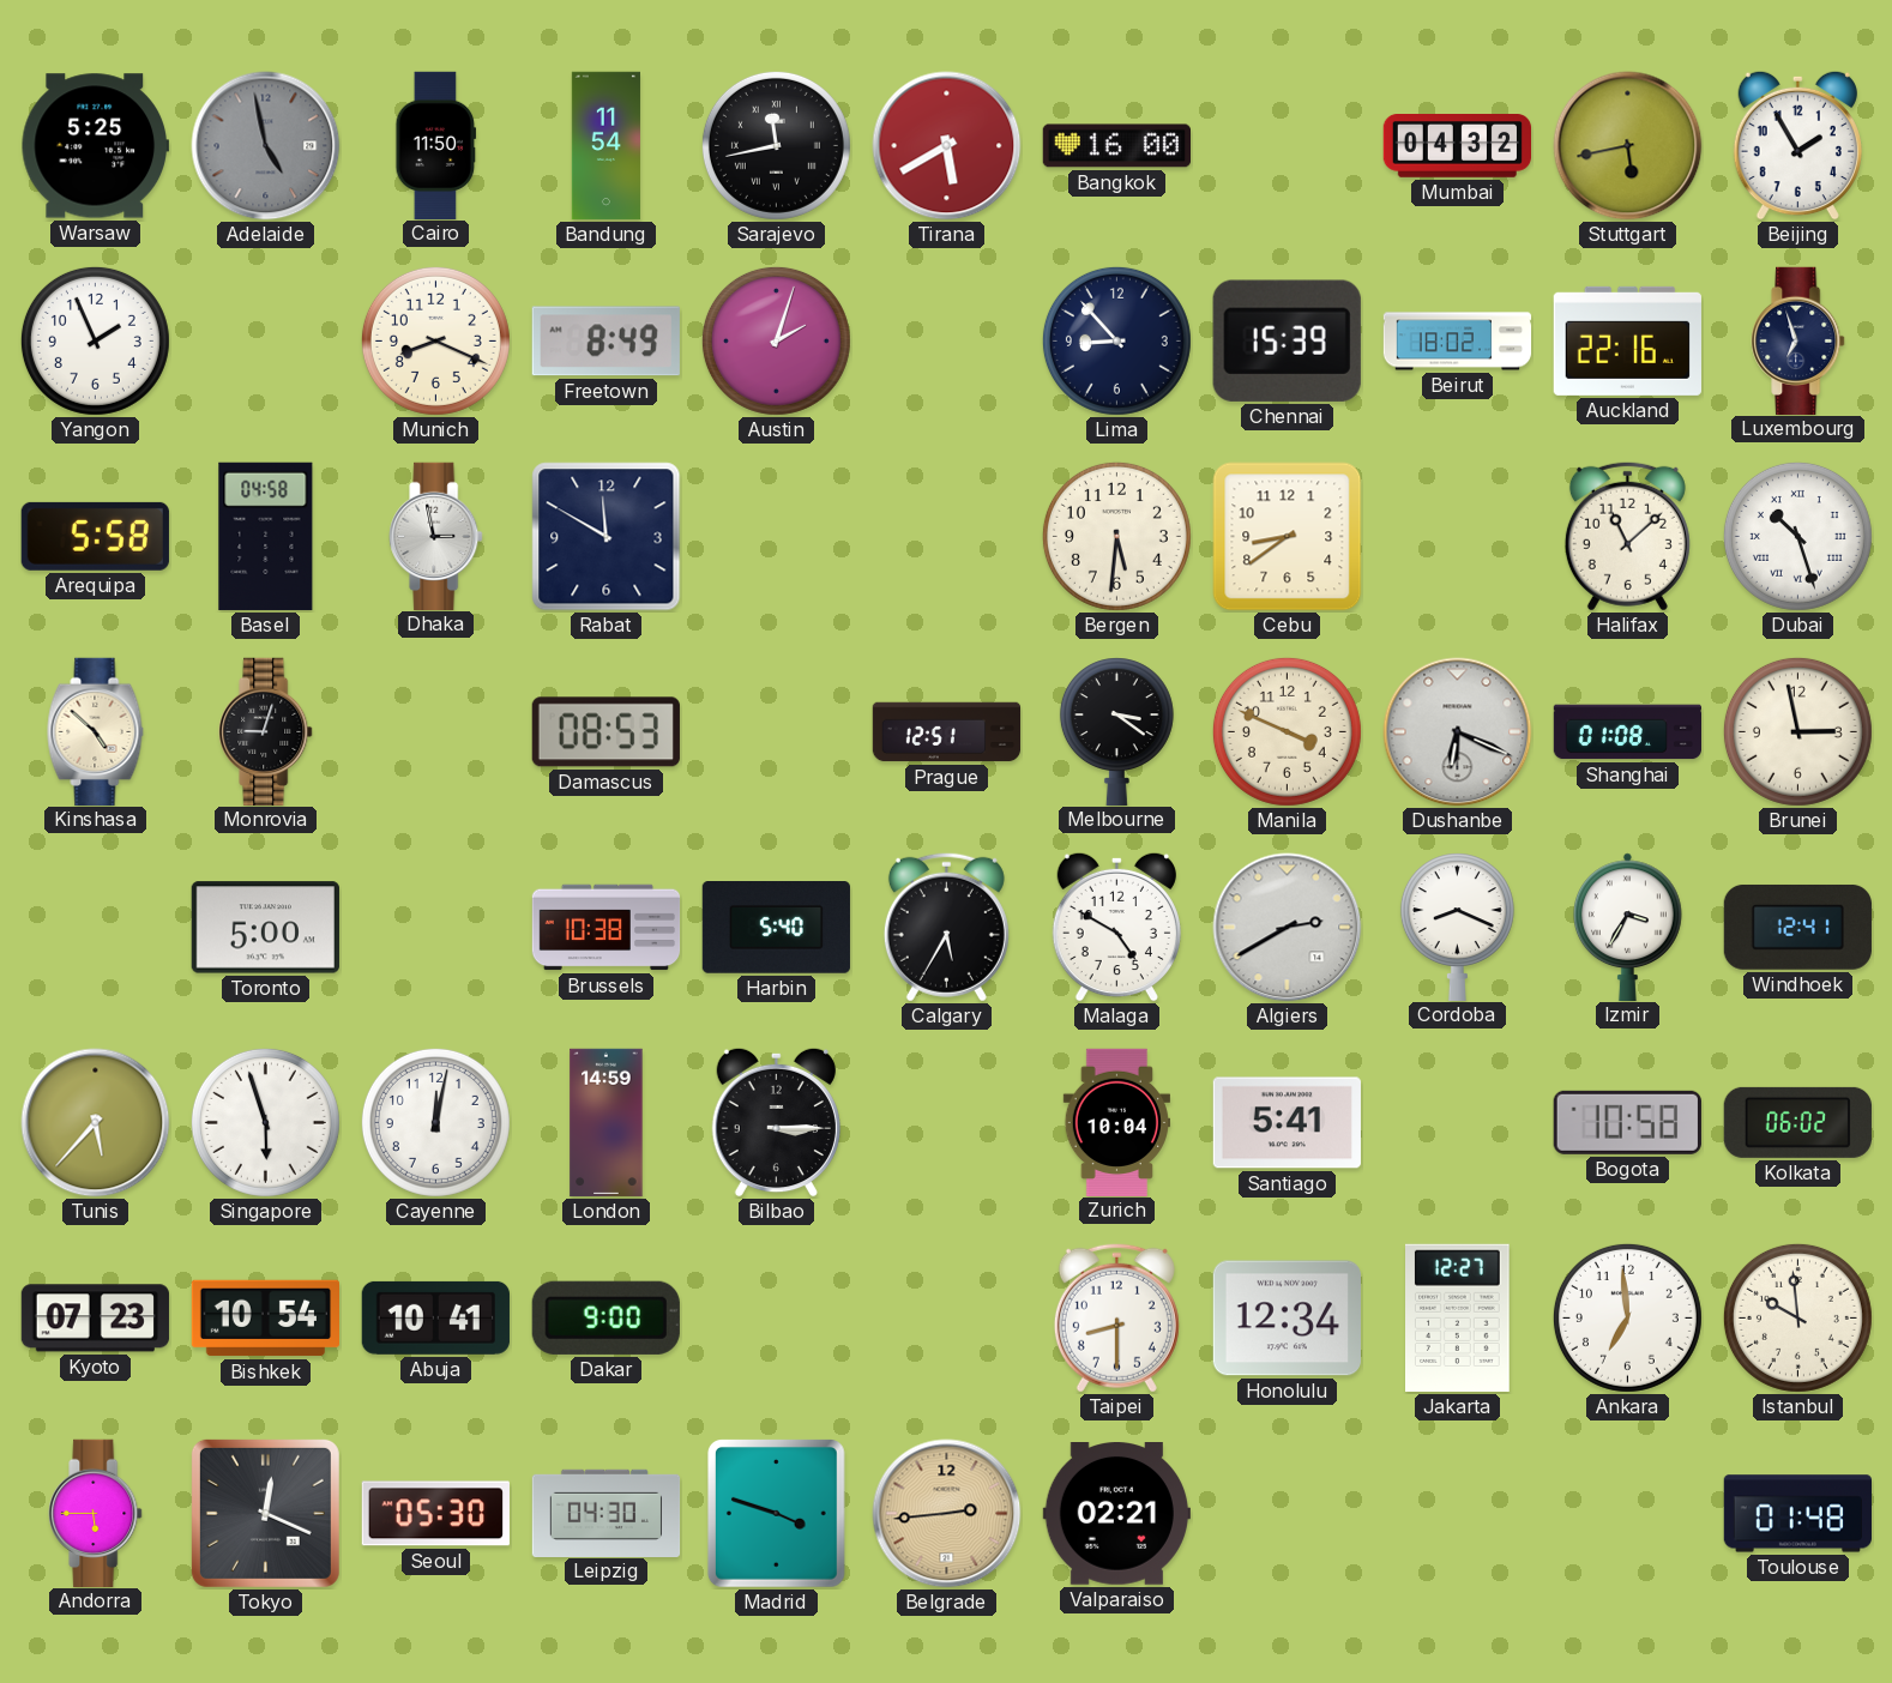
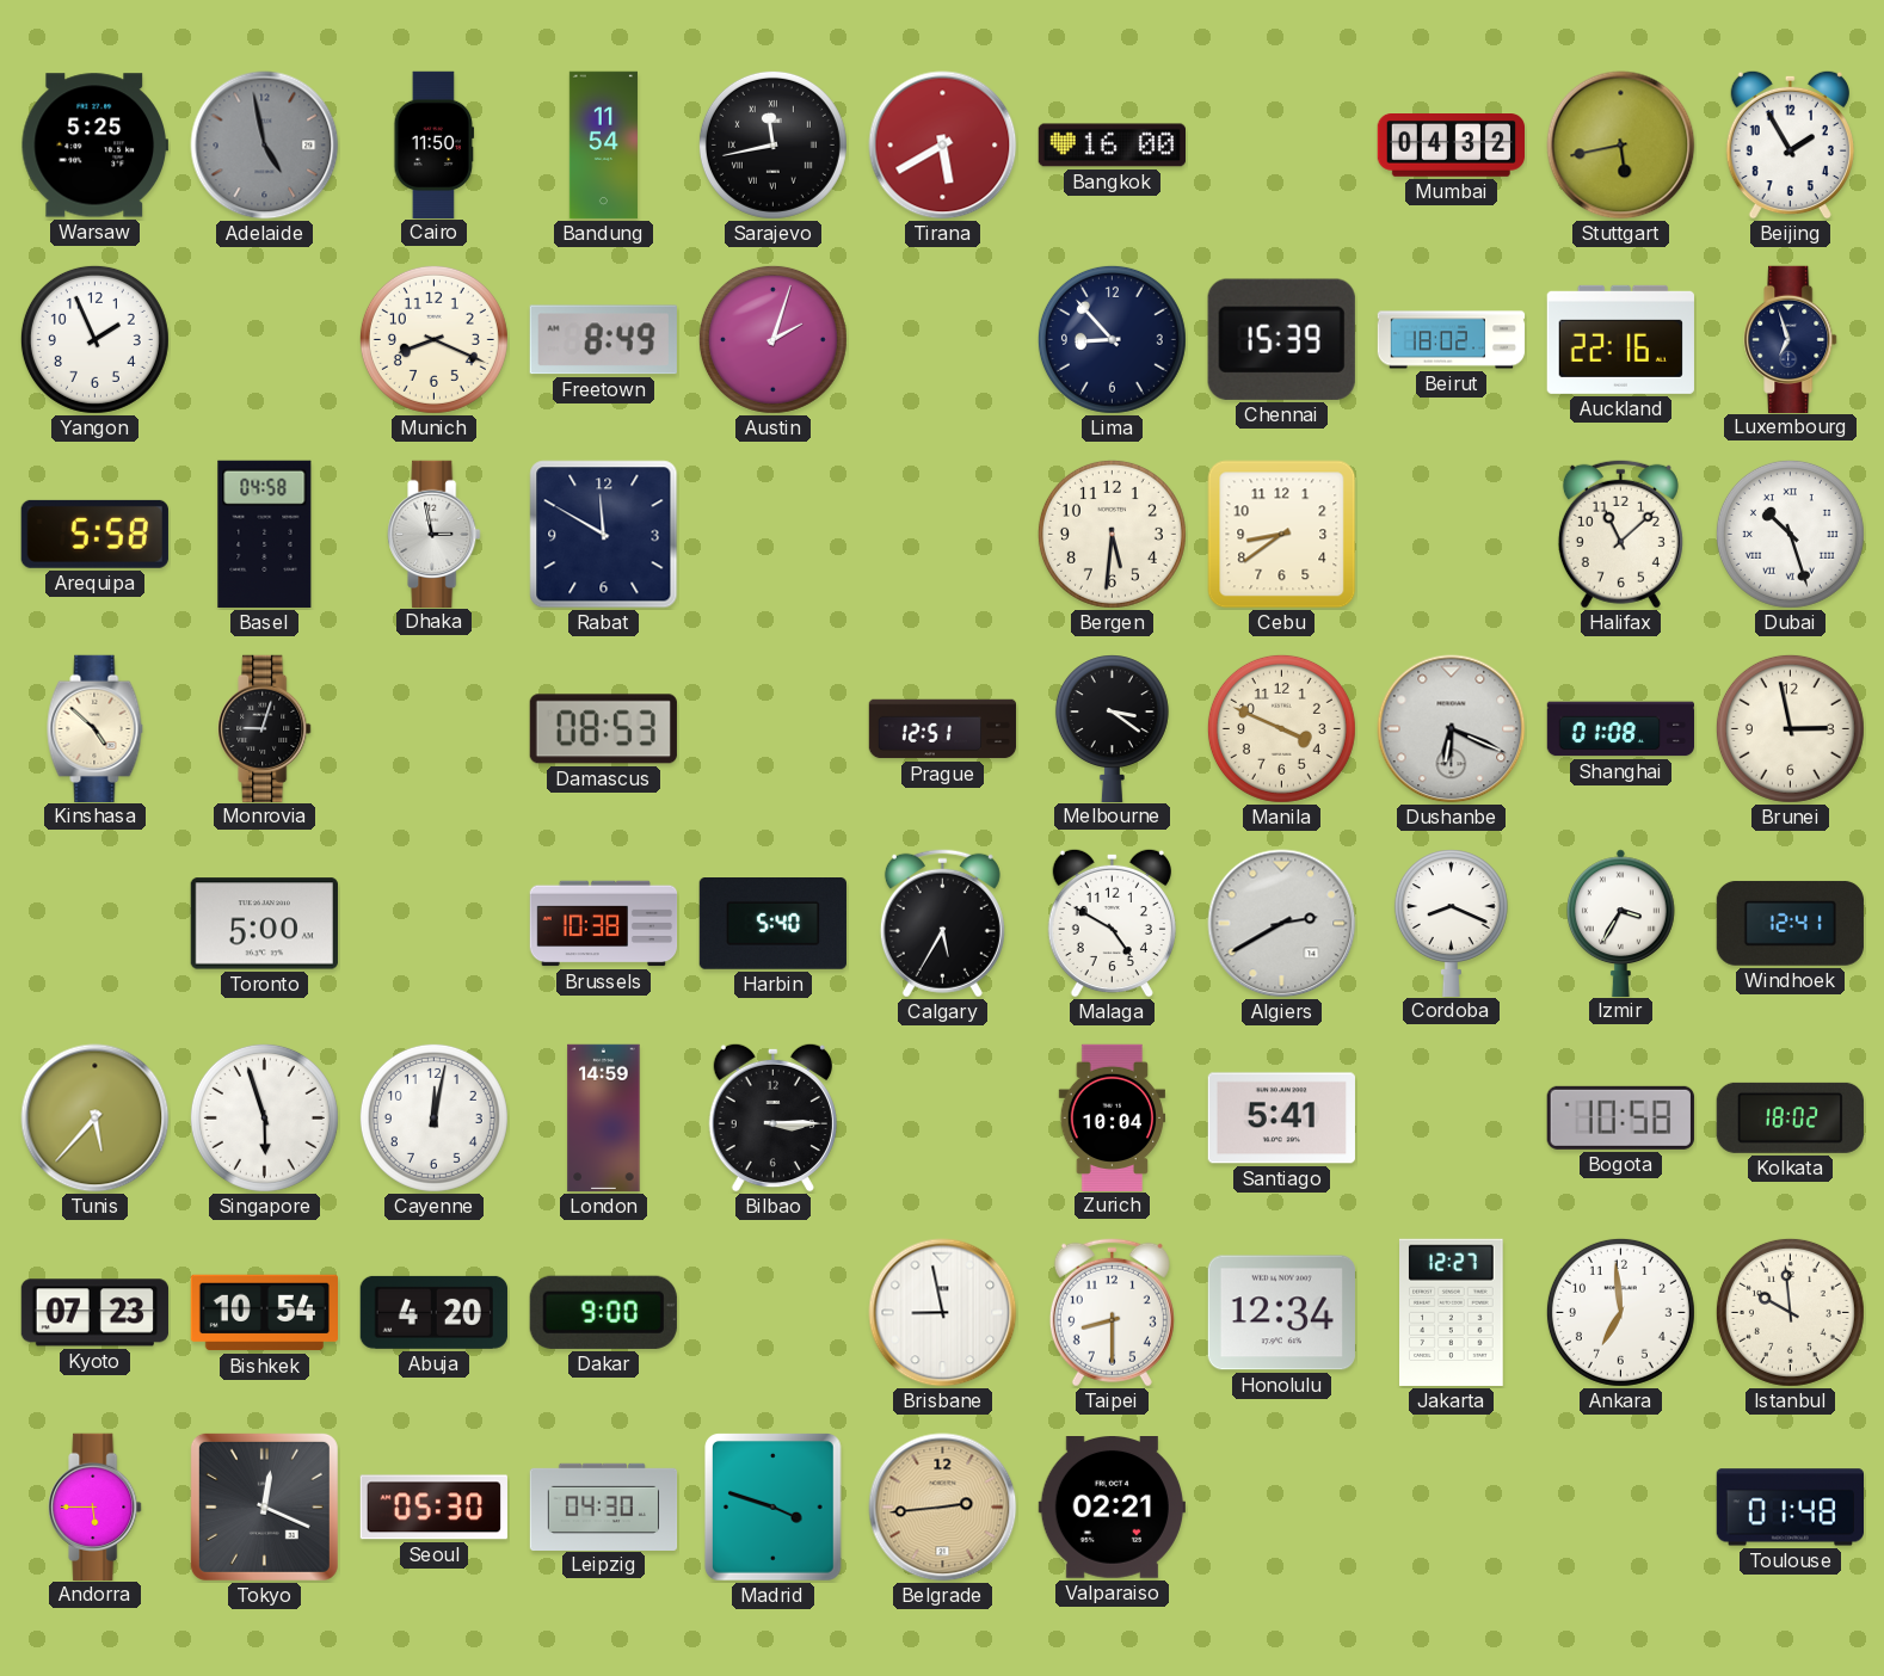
Kolkata: 06:02 -> 18:02
Abuja: 10:41 -> 4:20
Brisbane: none -> 8:58
